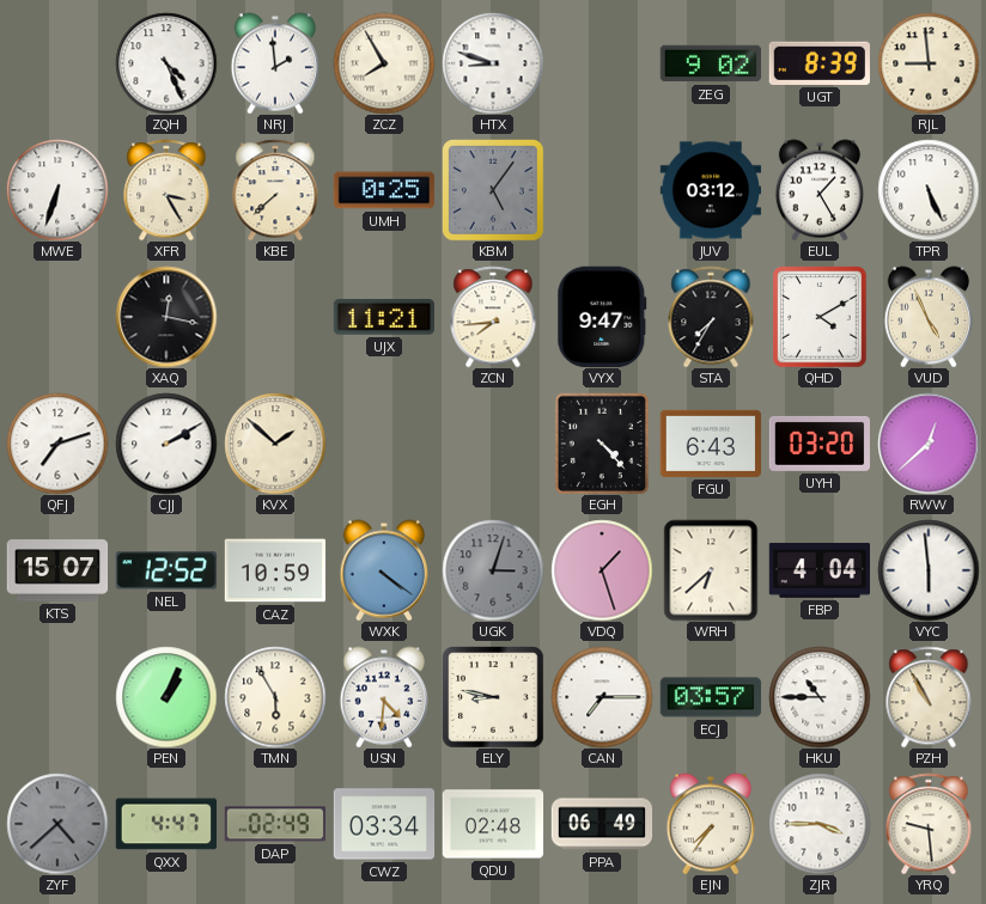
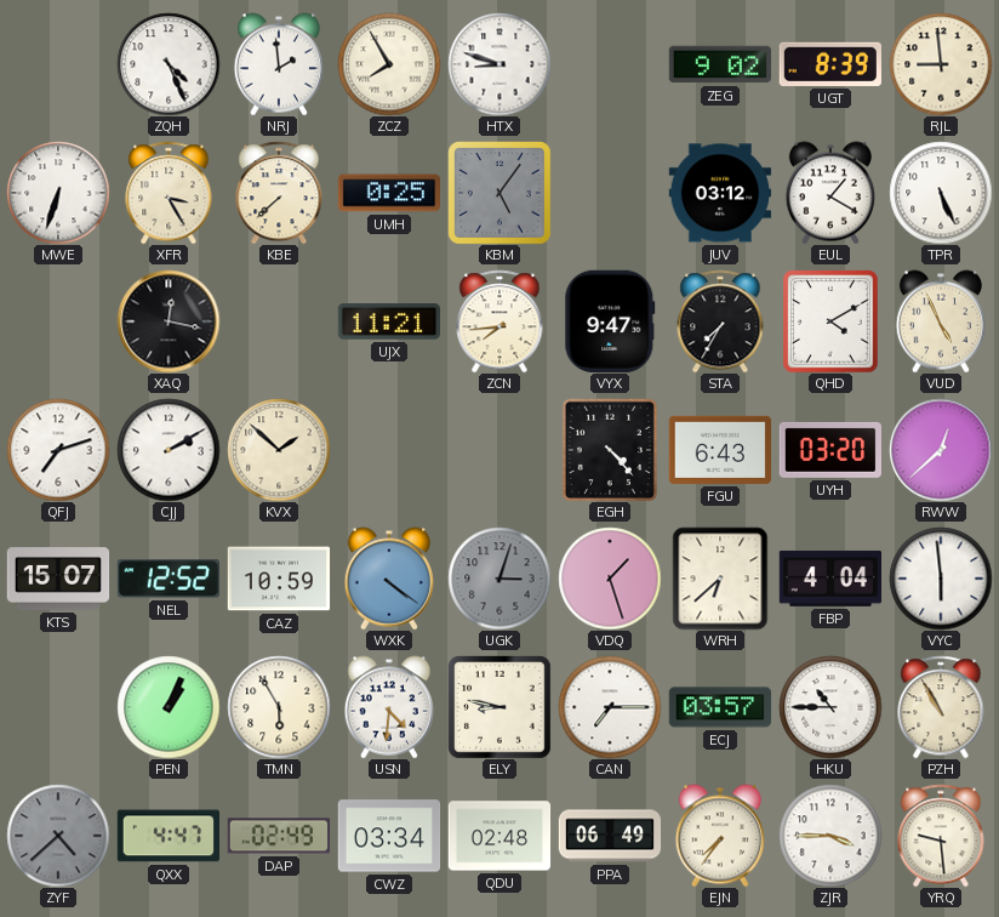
EUL: 1:25 -> 1:20
